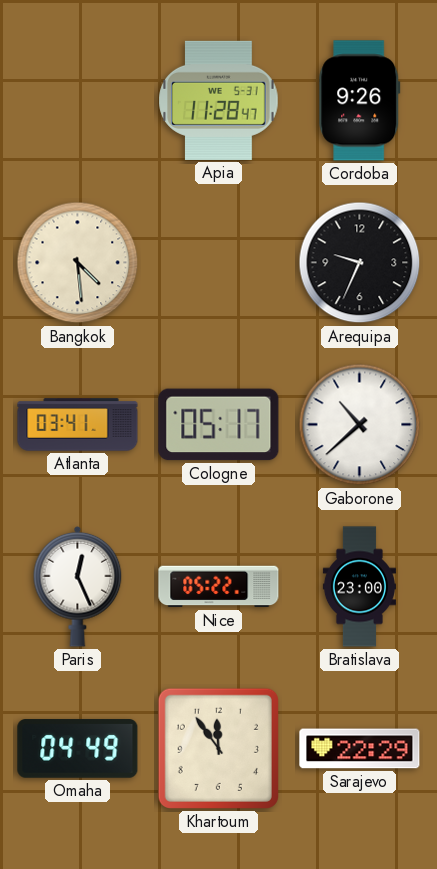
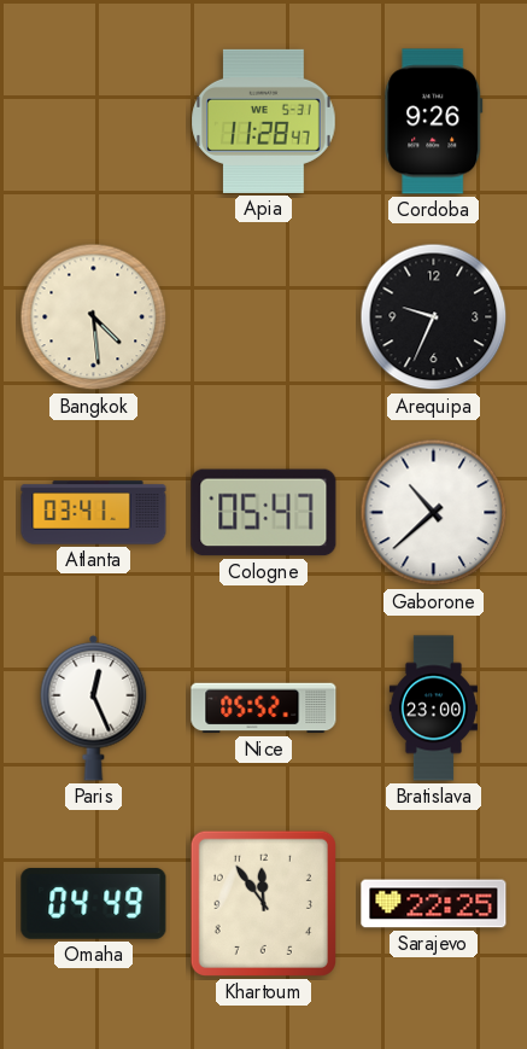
Cologne: 05:17 -> 05:47
Nice: 05:22 -> 05:52
Sarajevo: 22:29 -> 22:25
